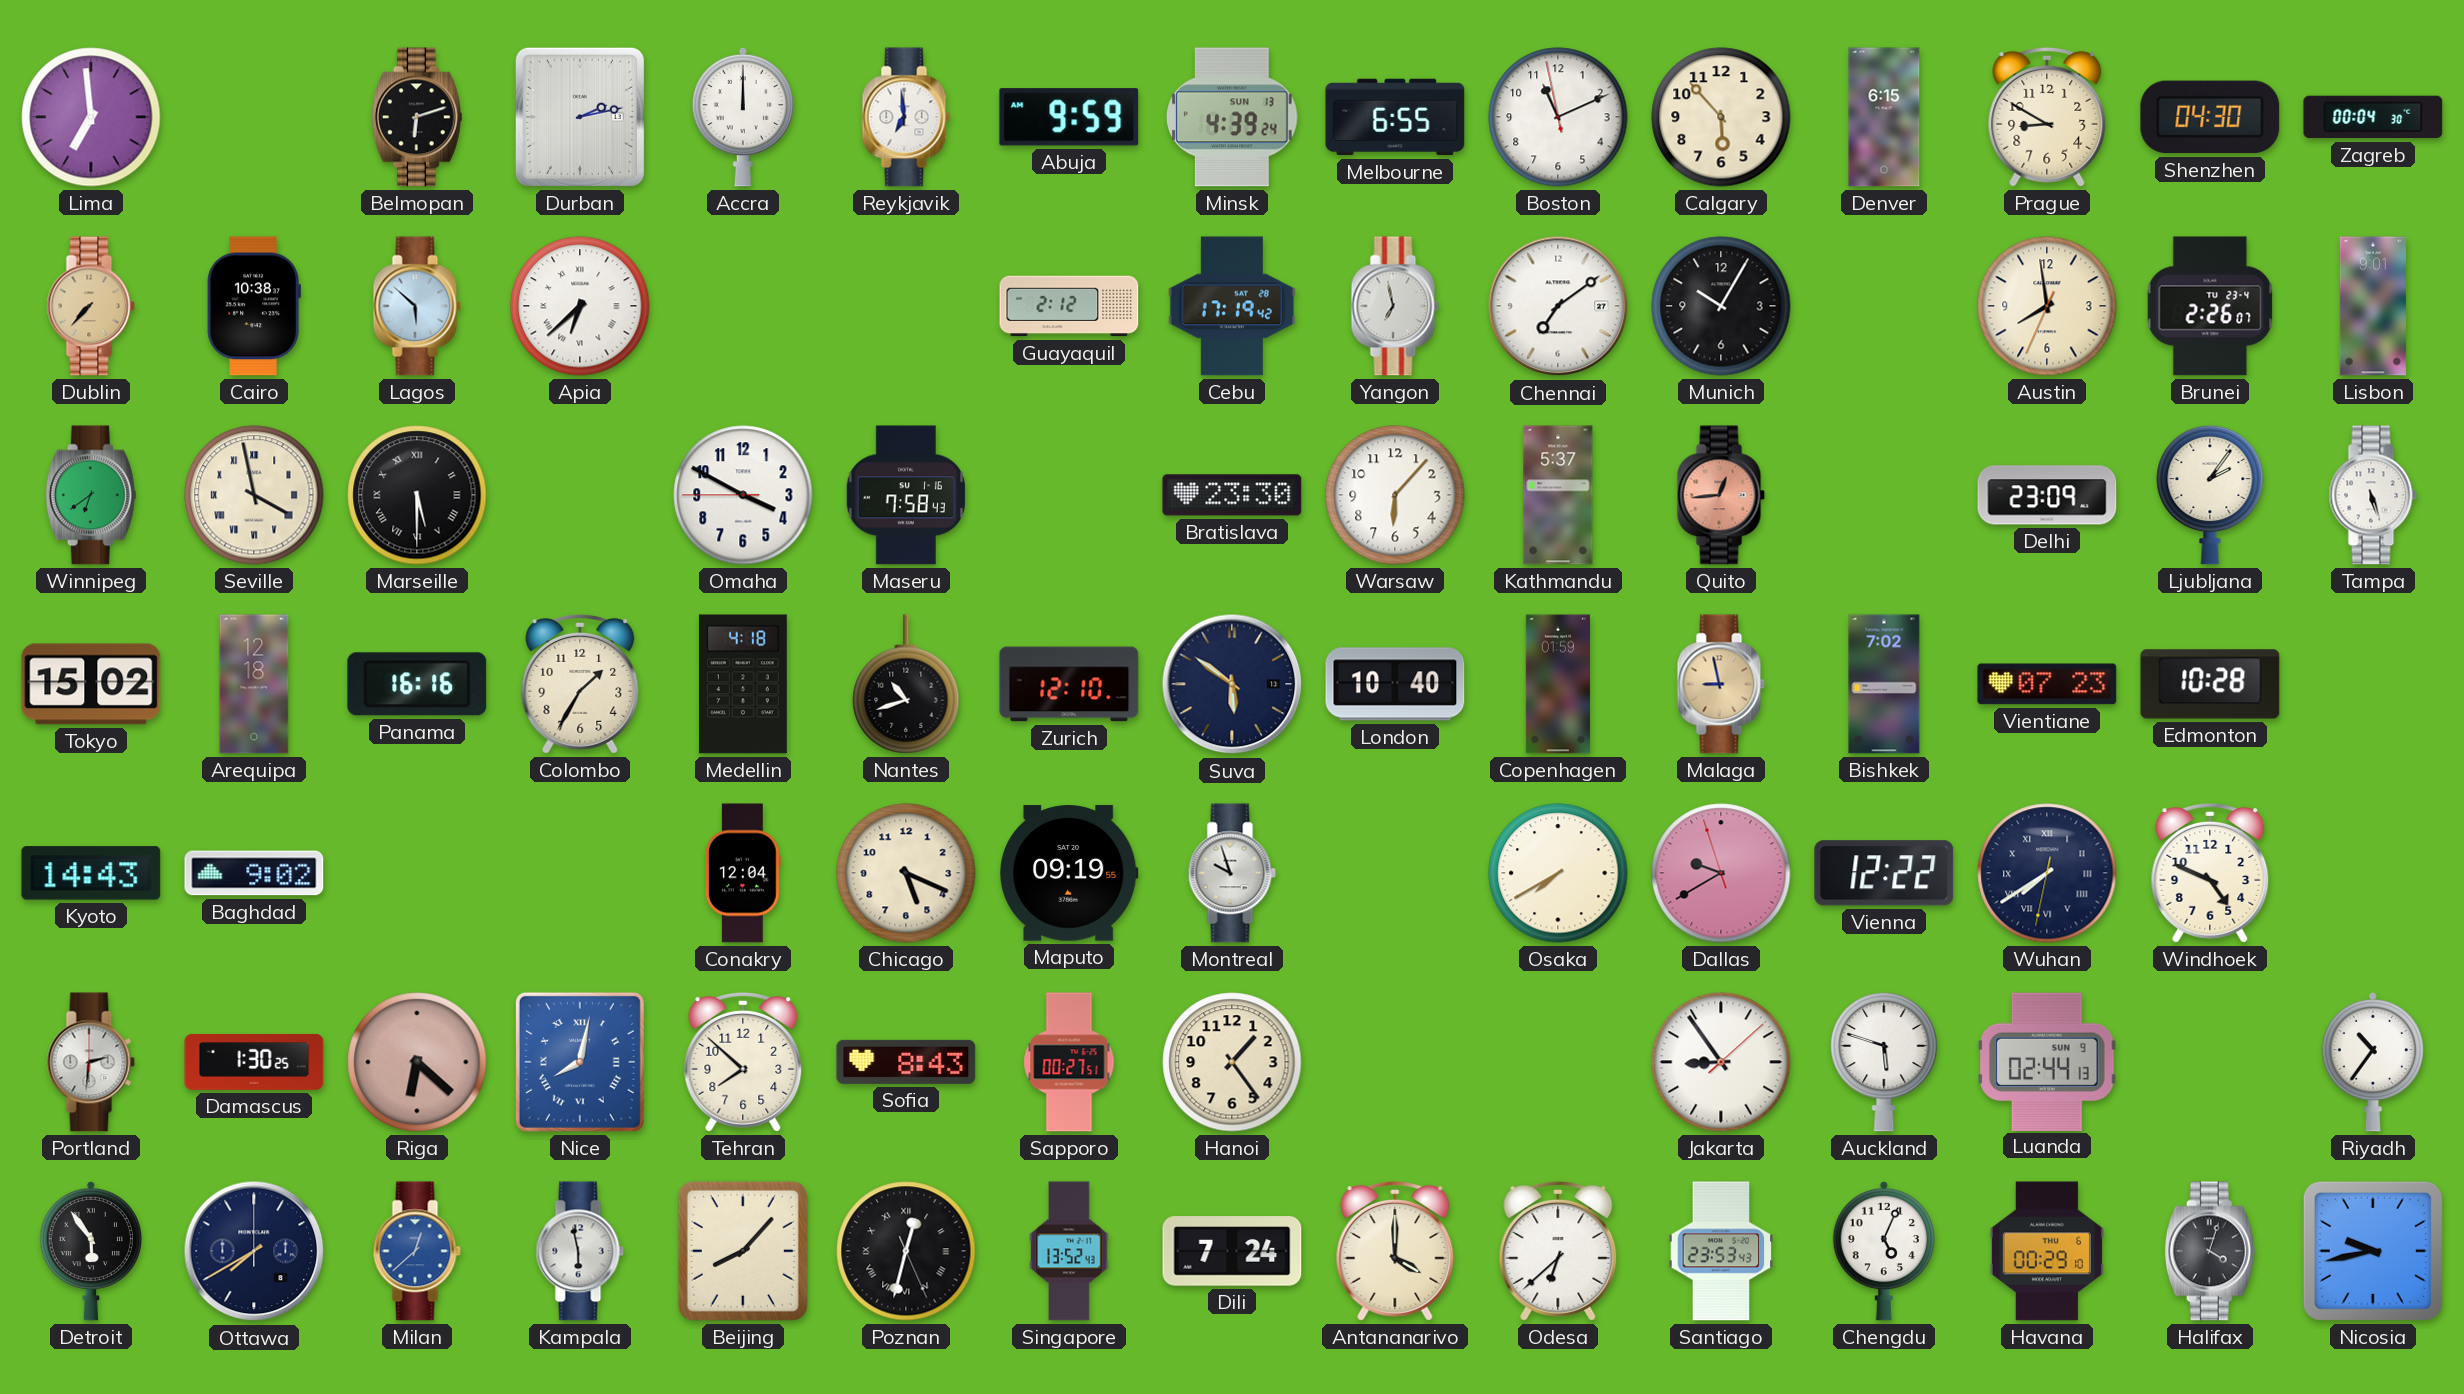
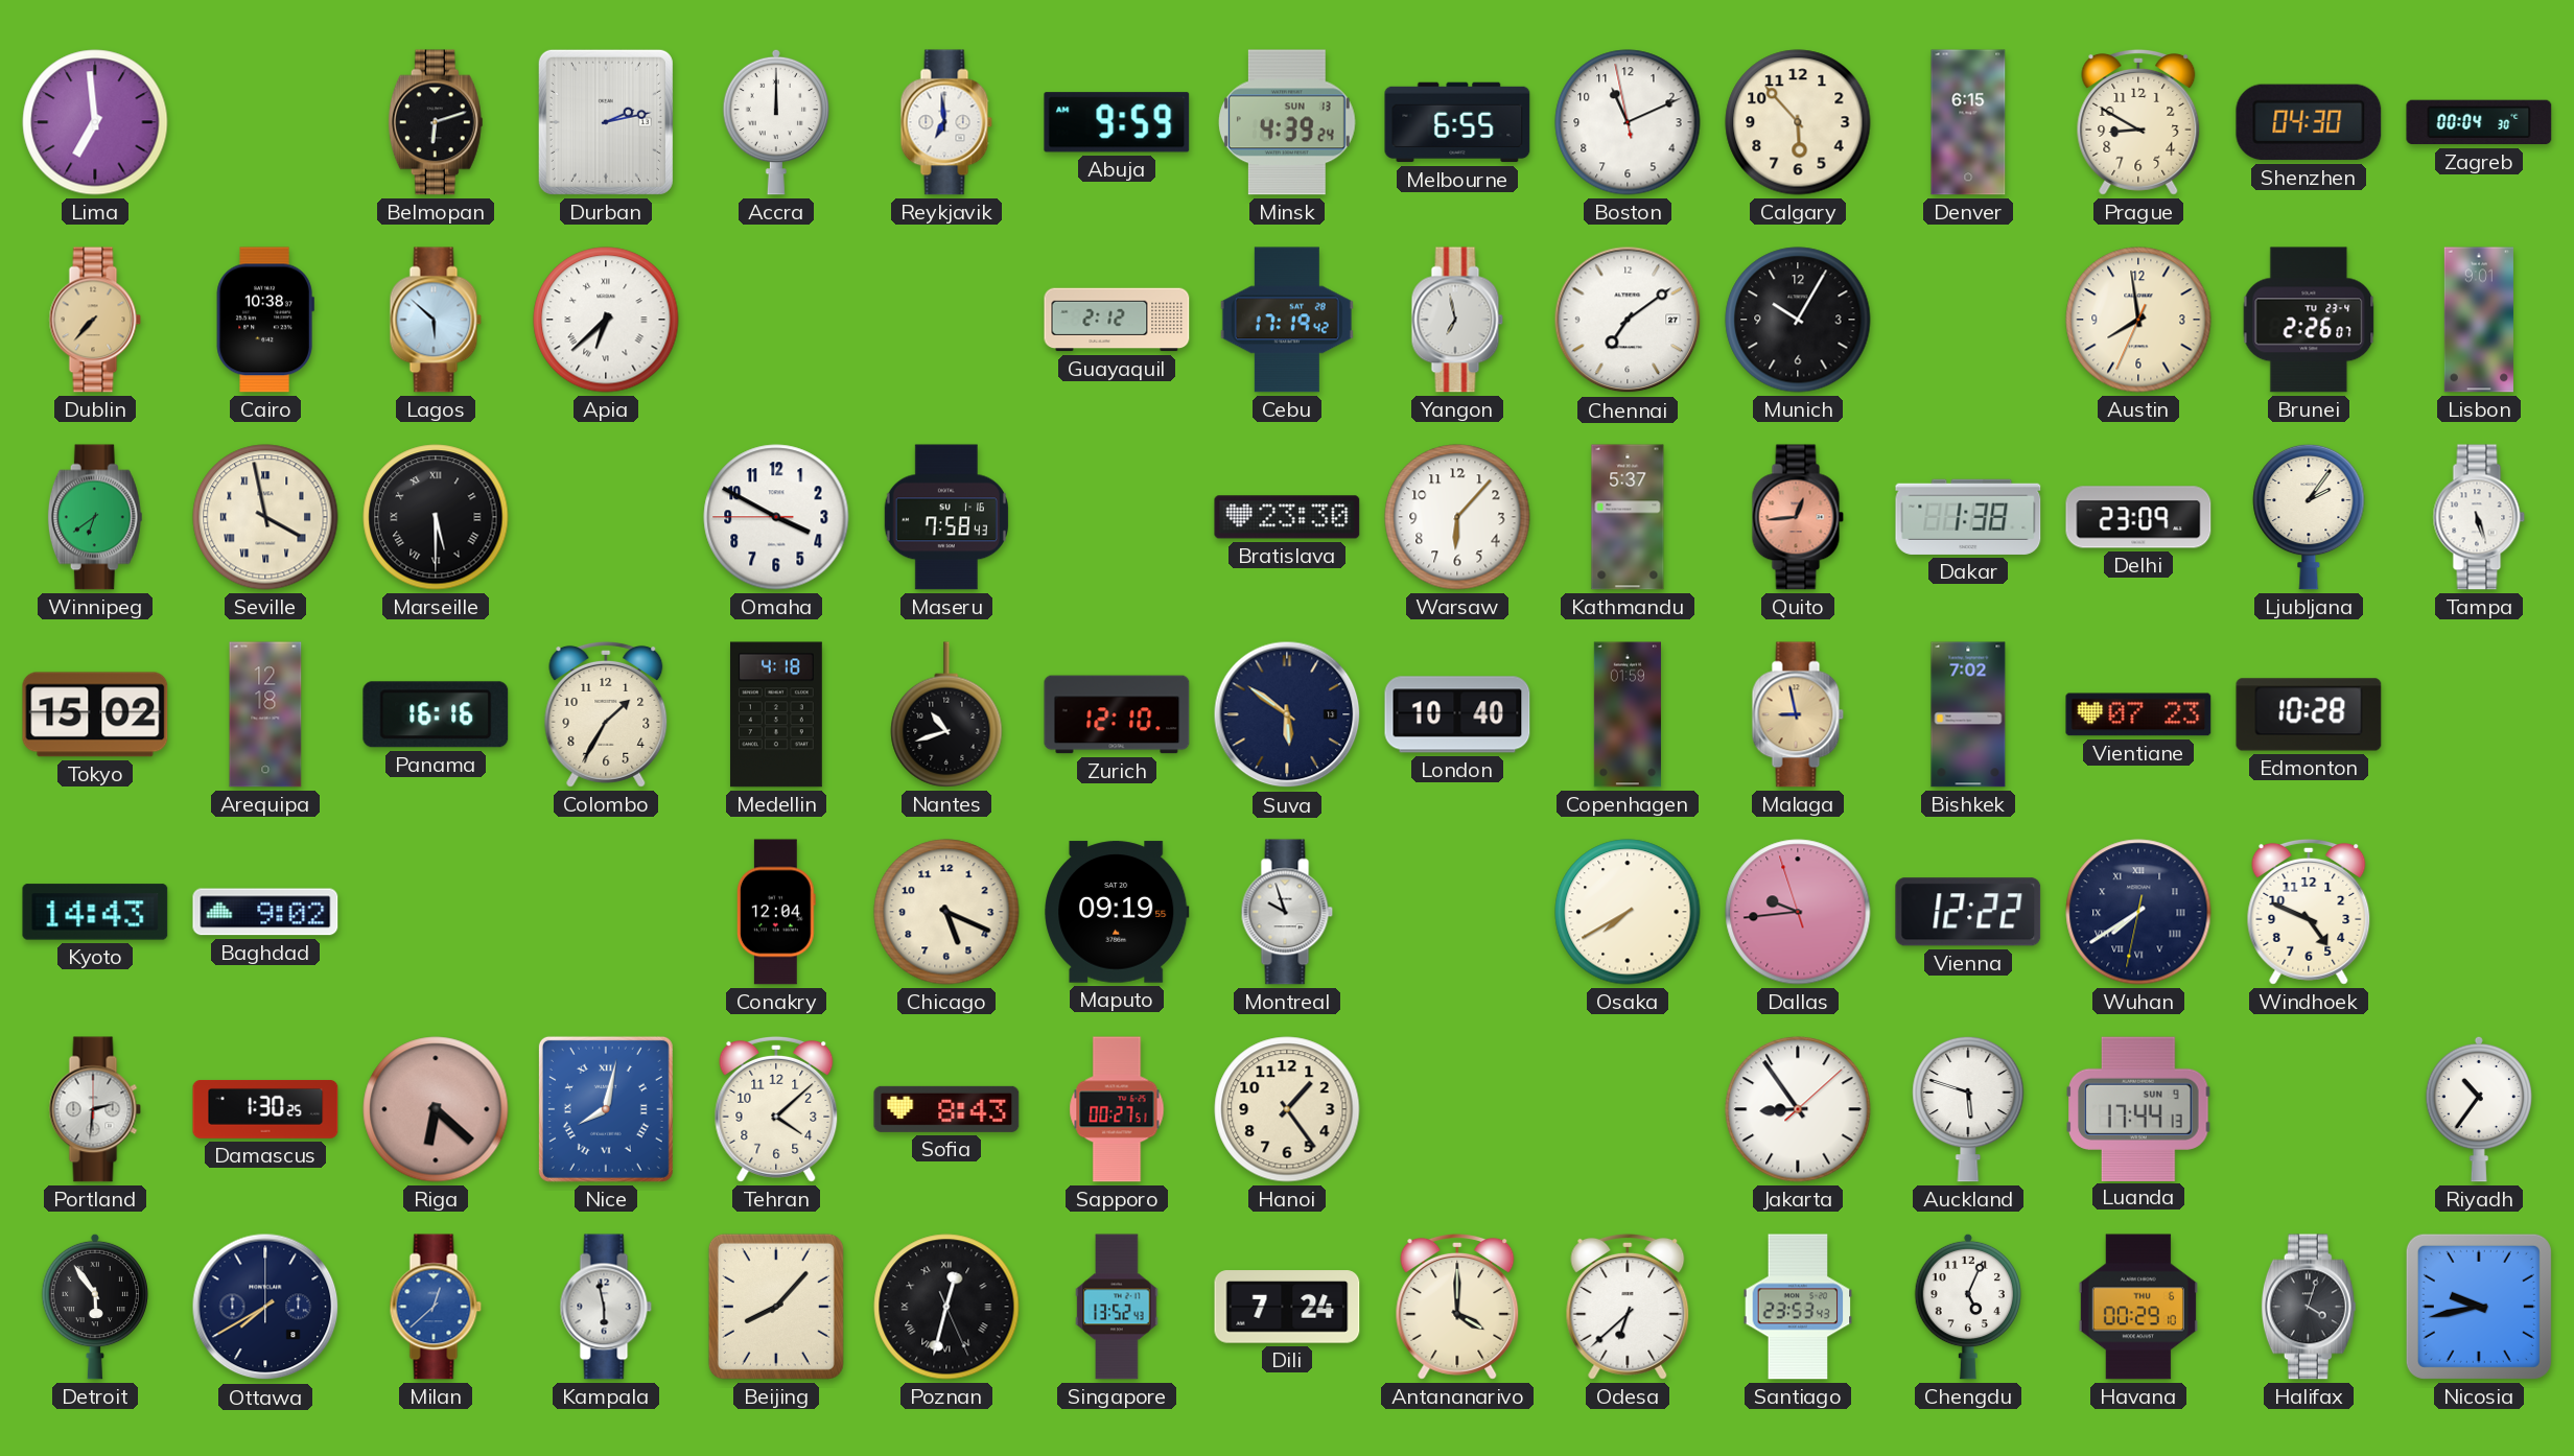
Dakar: none -> 1:38
Dallas: 9:39 -> 9:43
Tehran: 7:52 -> 4:08
Luanda: 02:44 -> 17:44
